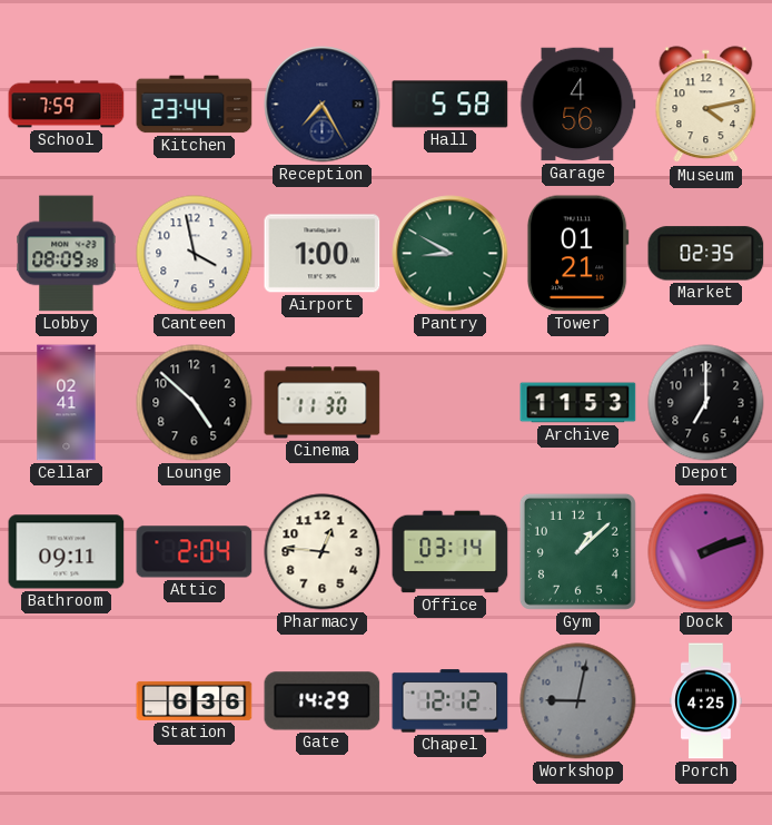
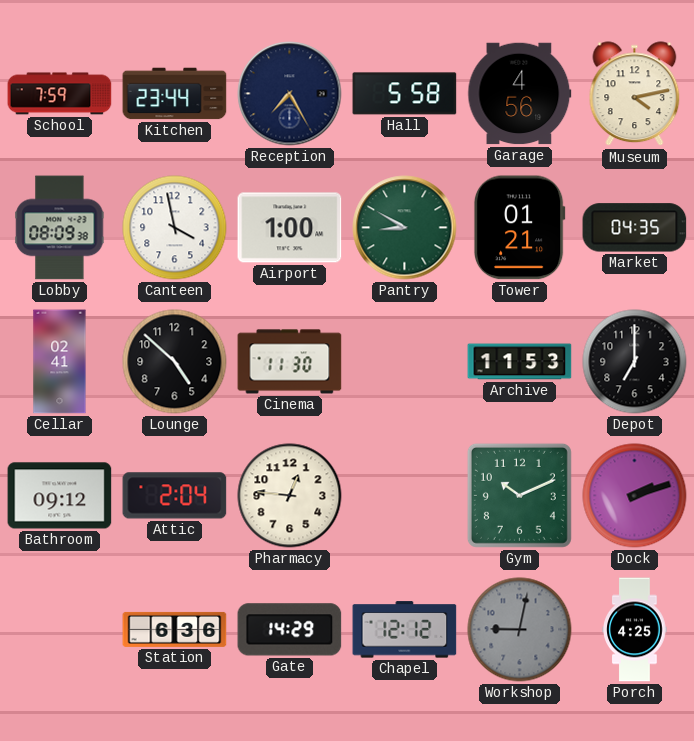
Market: 02:35 -> 04:35
Bathroom: 09:11 -> 09:12
Office: 03:14 -> none
Gym: 1:08 -> 10:11
